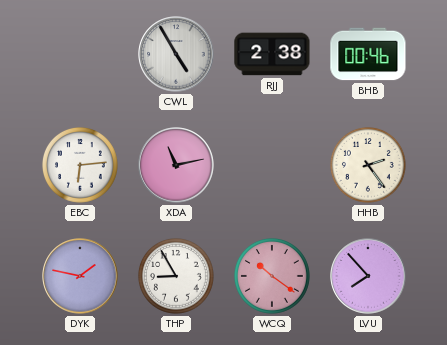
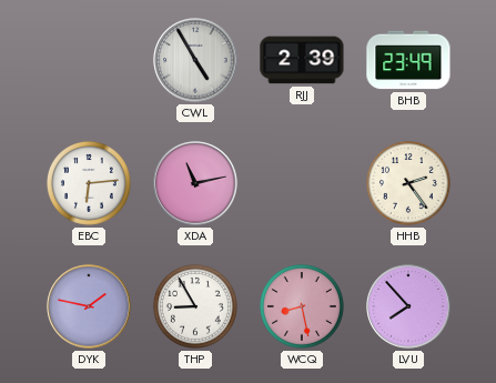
RJJ: 2:38 -> 2:39
BHB: 00:46 -> 23:49
WCQ: 10:21 -> 8:28
